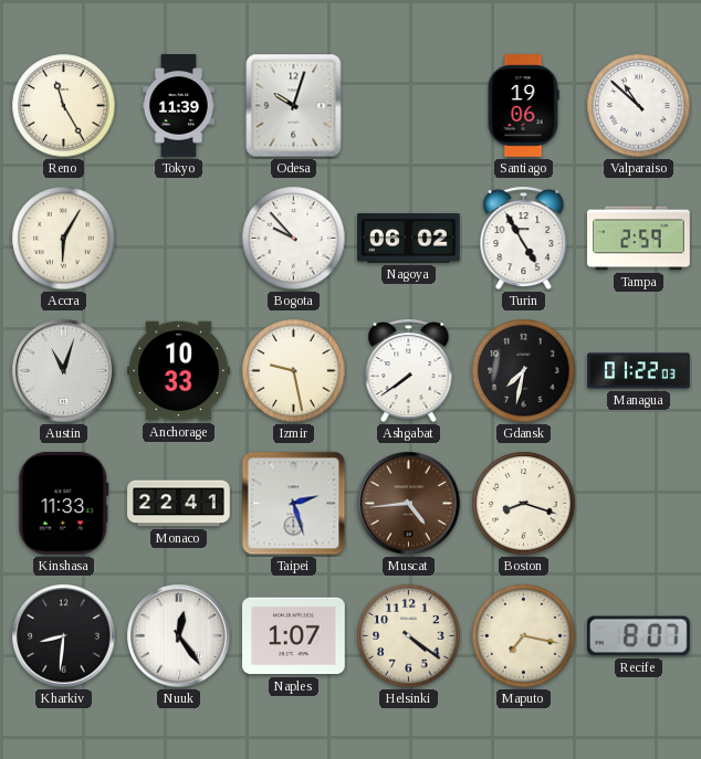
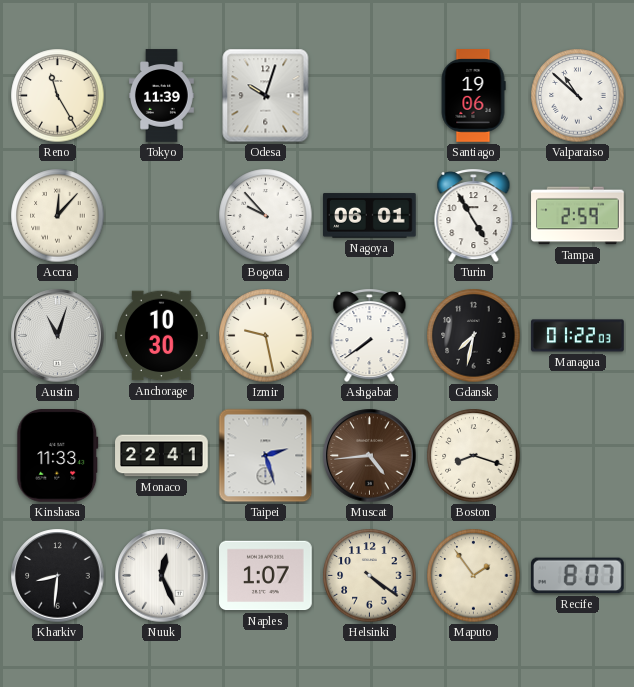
Accra: 6:05 -> 12:07
Nagoya: 06:02 -> 06:01
Anchorage: 10:33 -> 10:30
Nuuk: 12:24 -> 12:26
Maputo: 7:17 -> 1:54
